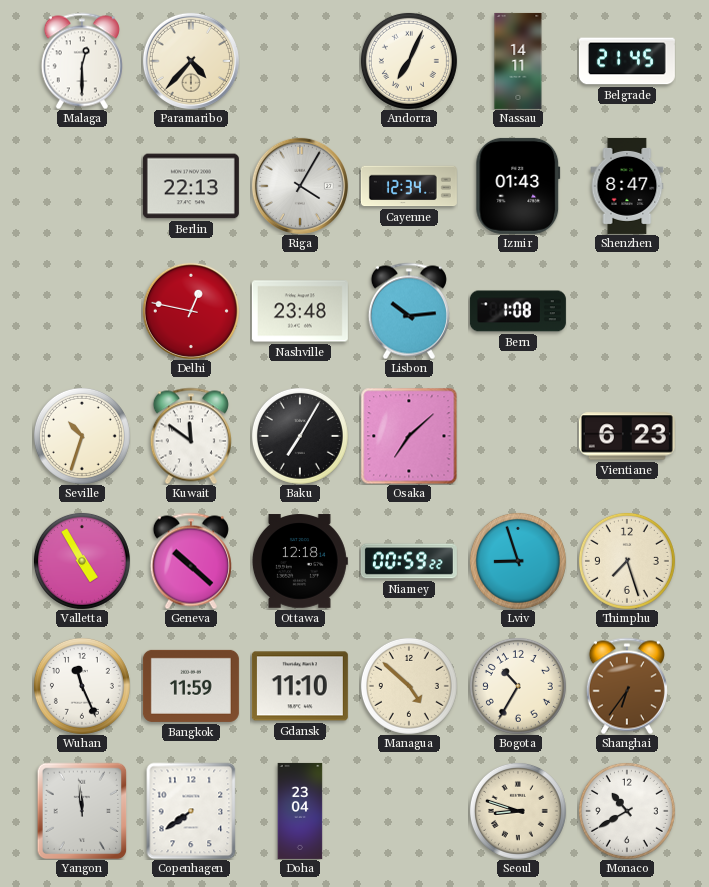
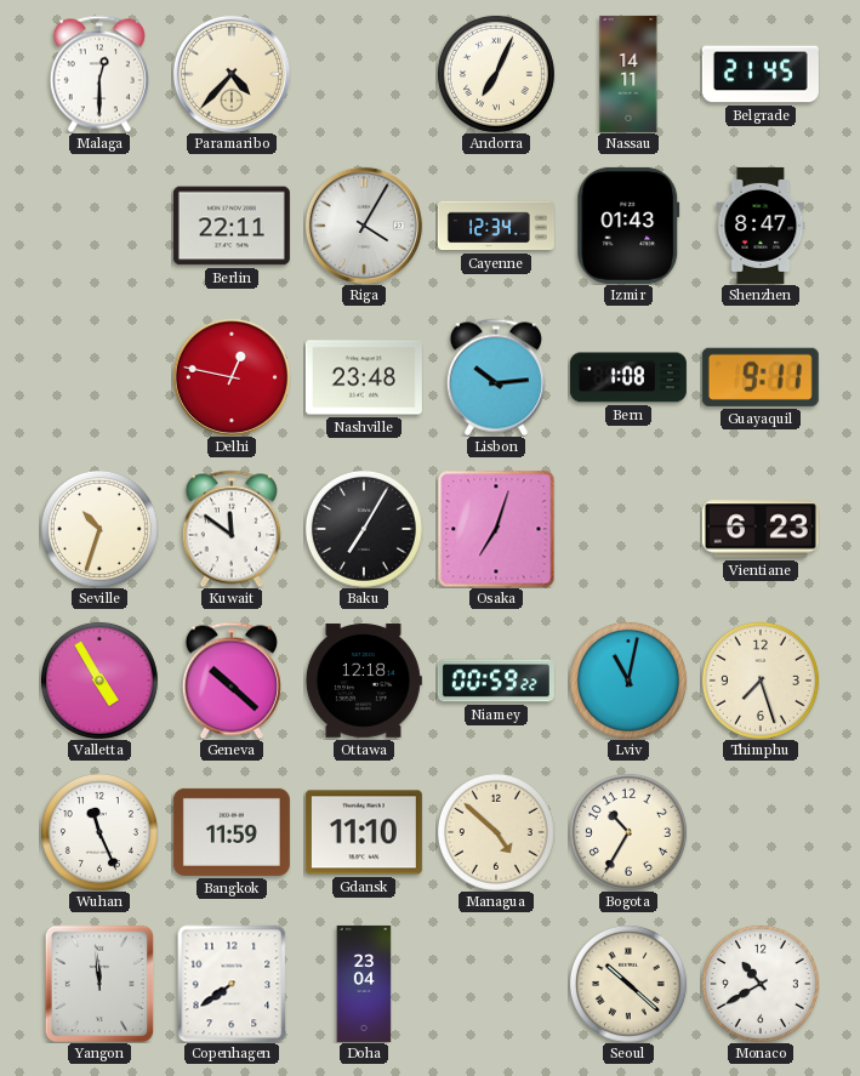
Berlin: 22:13 -> 22:11
Guayaquil: none -> 9:11
Osaka: 7:08 -> 7:03
Lviv: 8:57 -> 11:02
Shanghai: 6:36 -> none
Seoul: 8:48 -> 10:22
